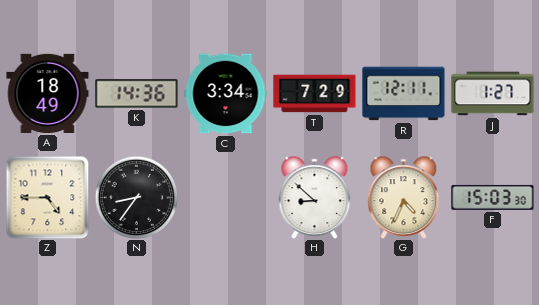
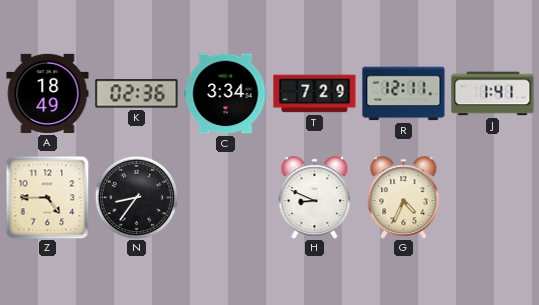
K: 14:36 -> 02:36
J: 1:27 -> 1:41
H: 8:52 -> 8:49
F: 15:03 -> none
